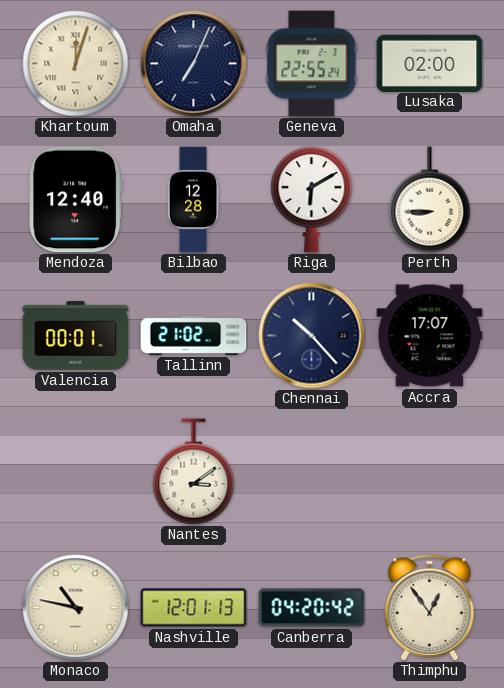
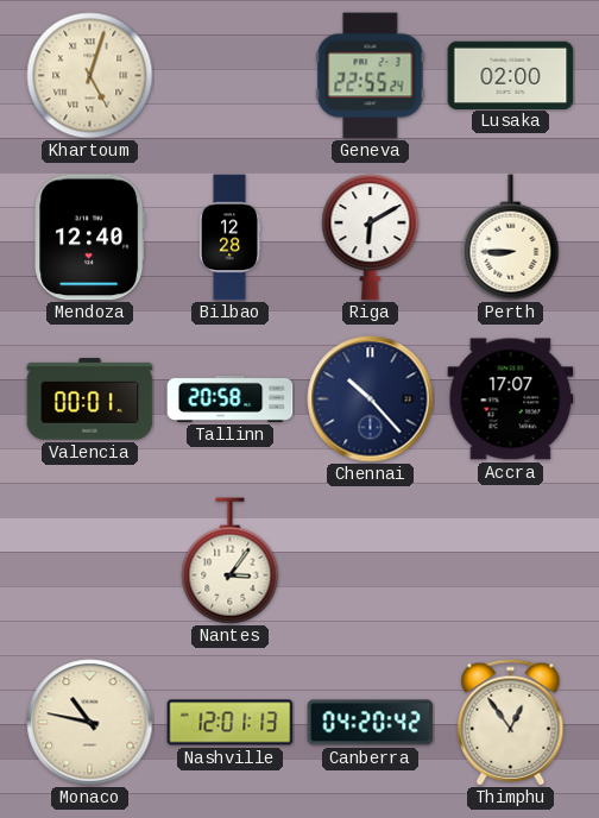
Khartoum: 12:03 -> 5:03
Omaha: 7:04 -> none
Tallinn: 21:02 -> 20:58
Nantes: 3:09 -> 3:06
